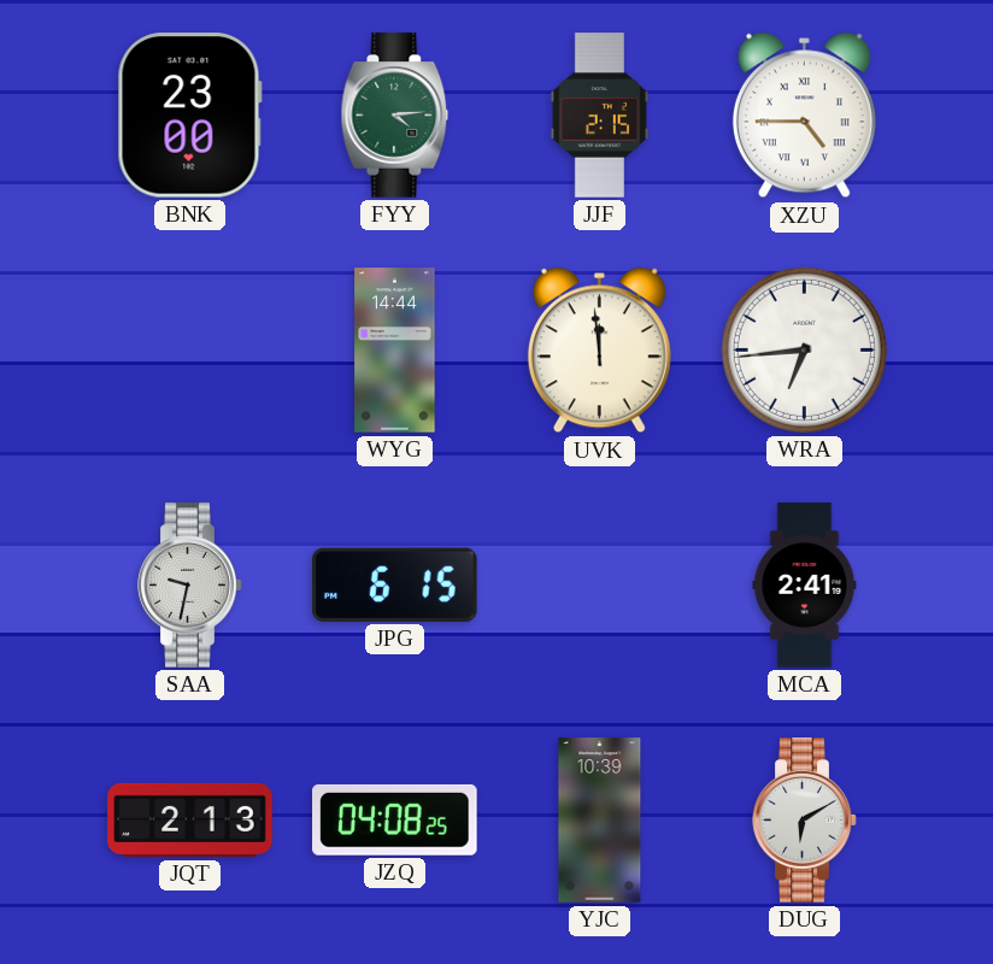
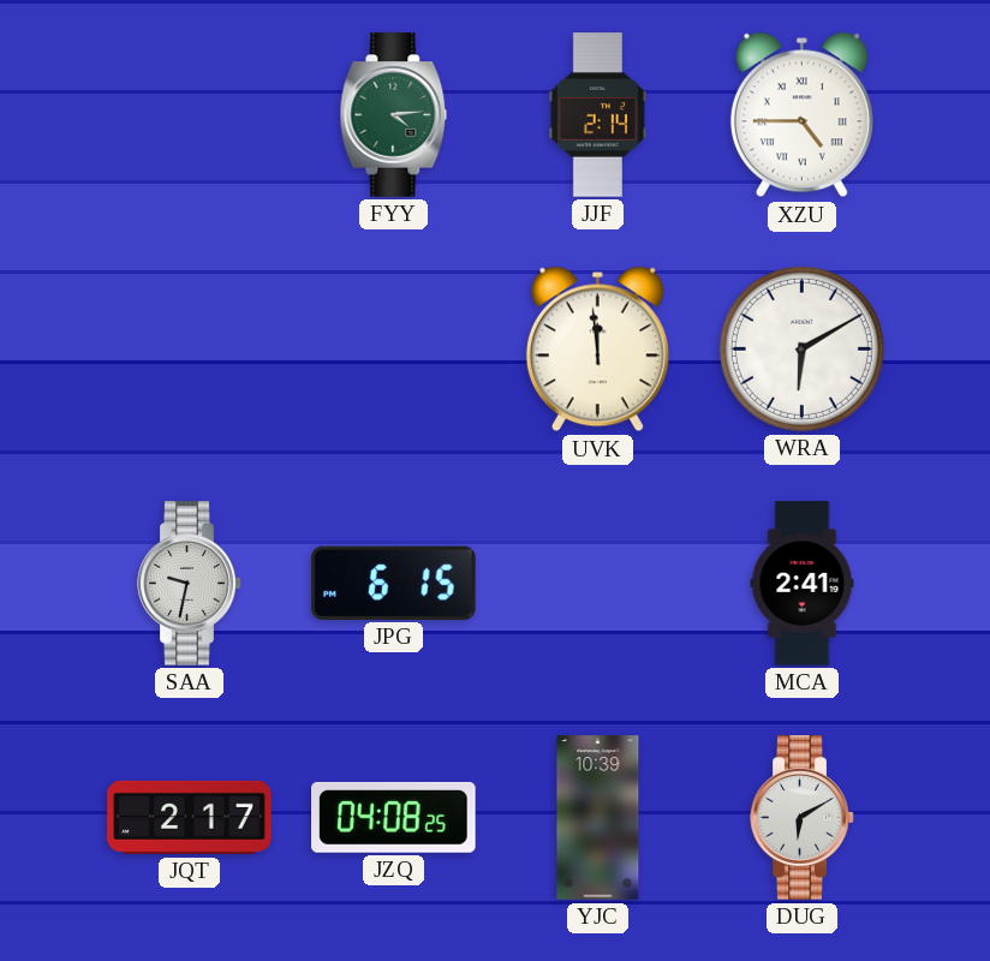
BNK: 23:00 -> none
JJF: 2:15 -> 2:14
WYG: 14:44 -> none
WRA: 6:44 -> 6:10
JQT: 2:13 -> 2:17
